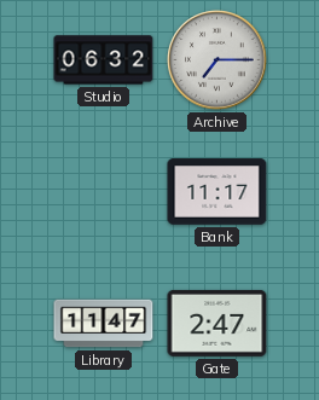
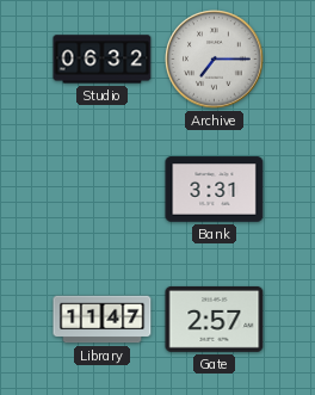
Bank: 11:17 -> 3:31
Gate: 2:47 -> 2:57
